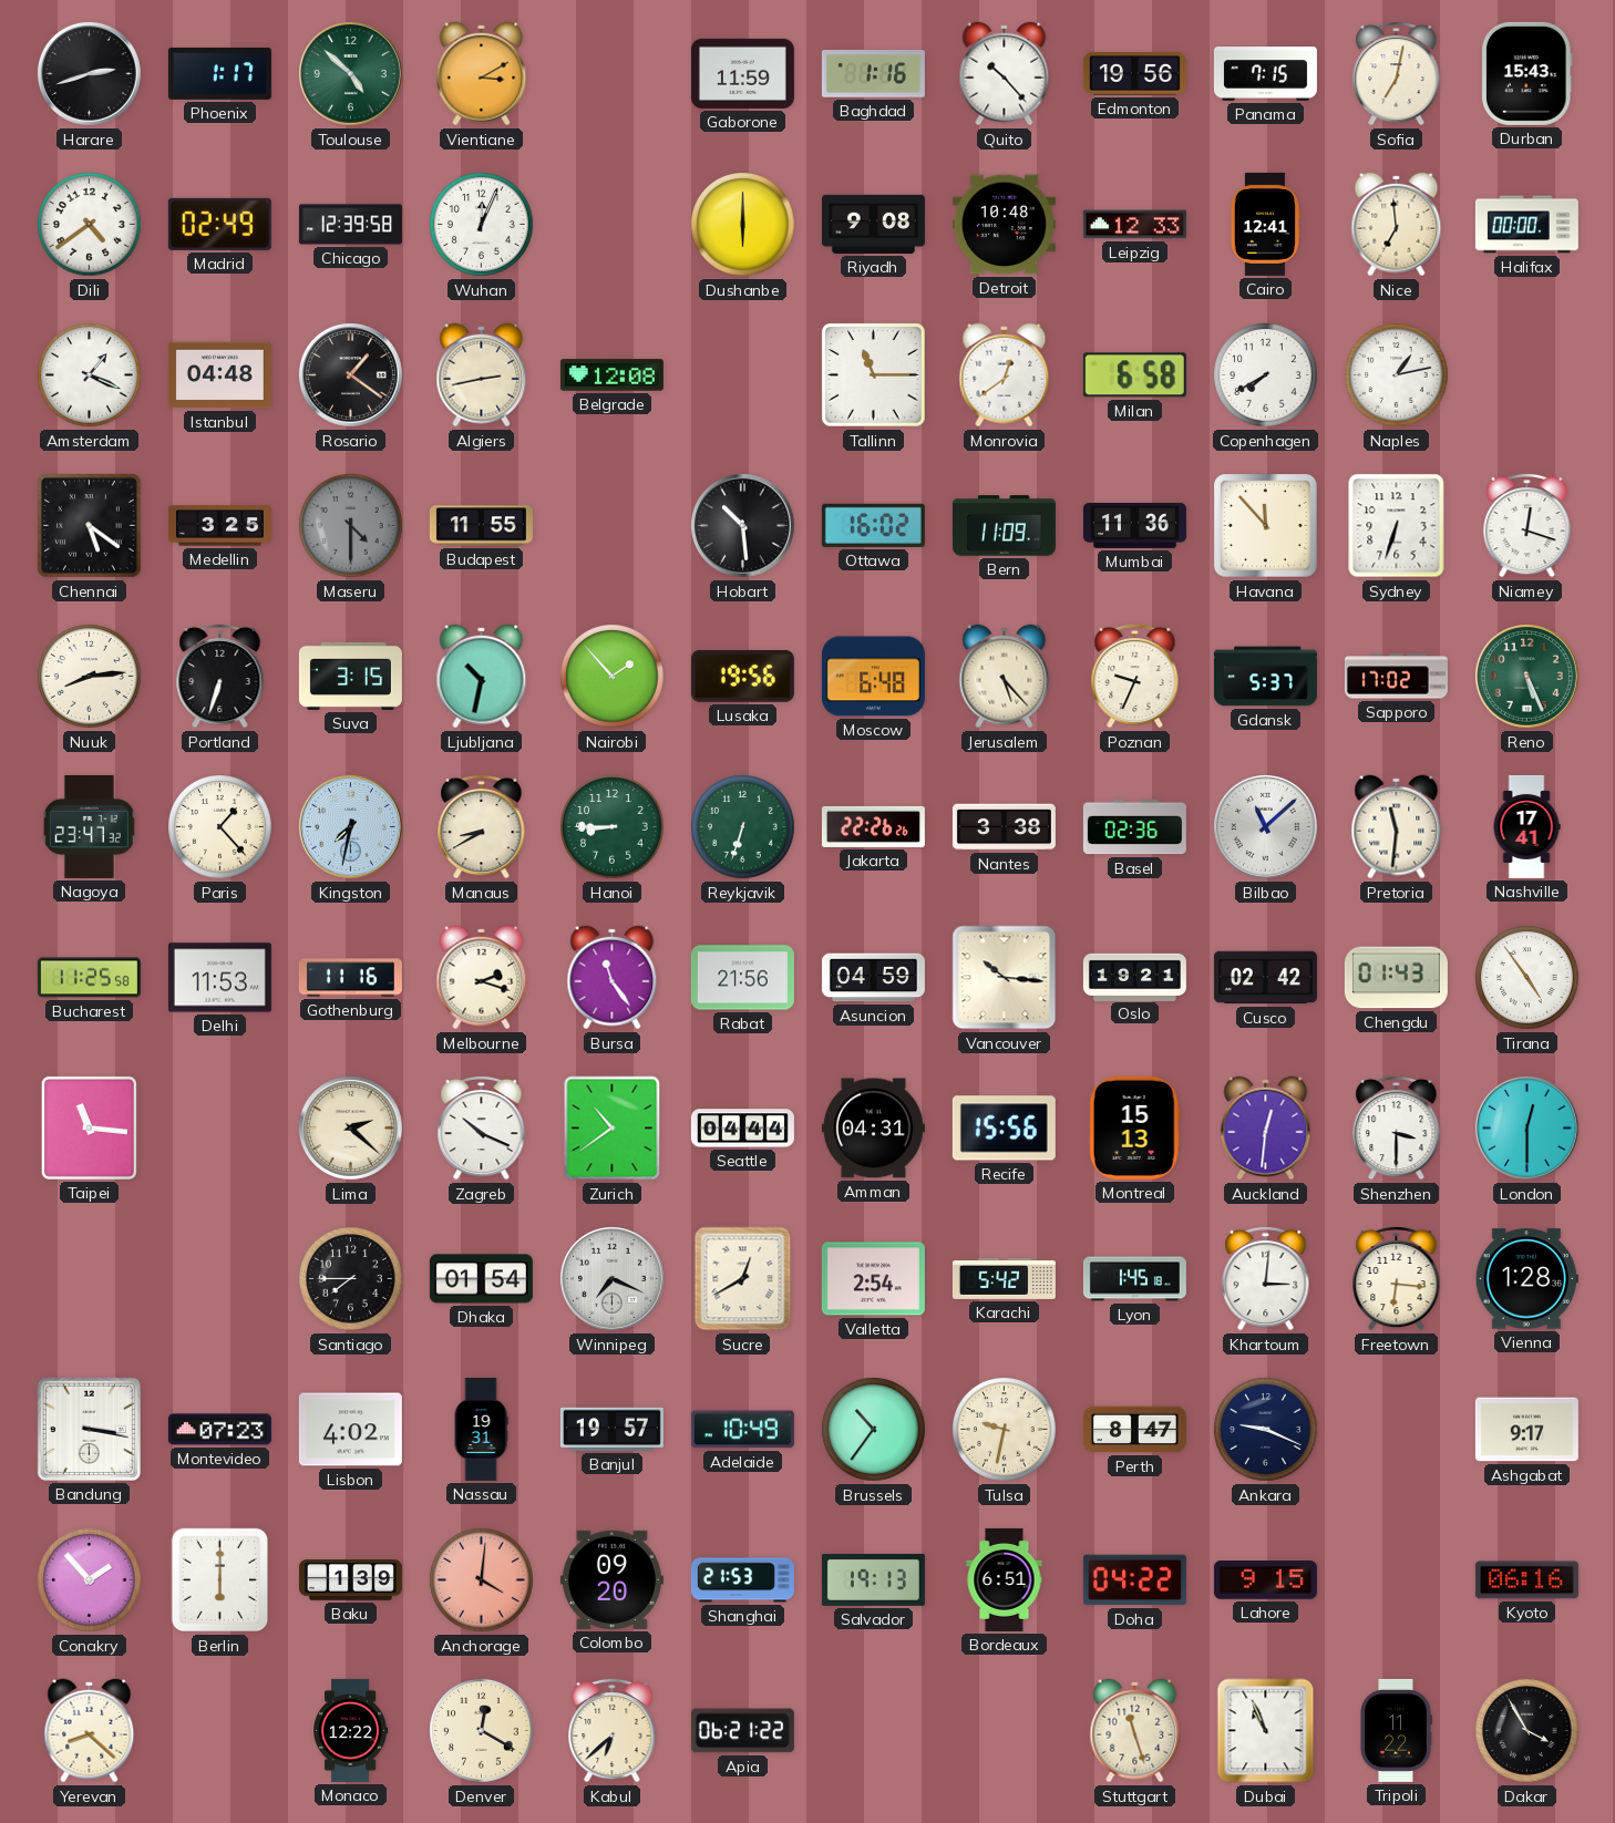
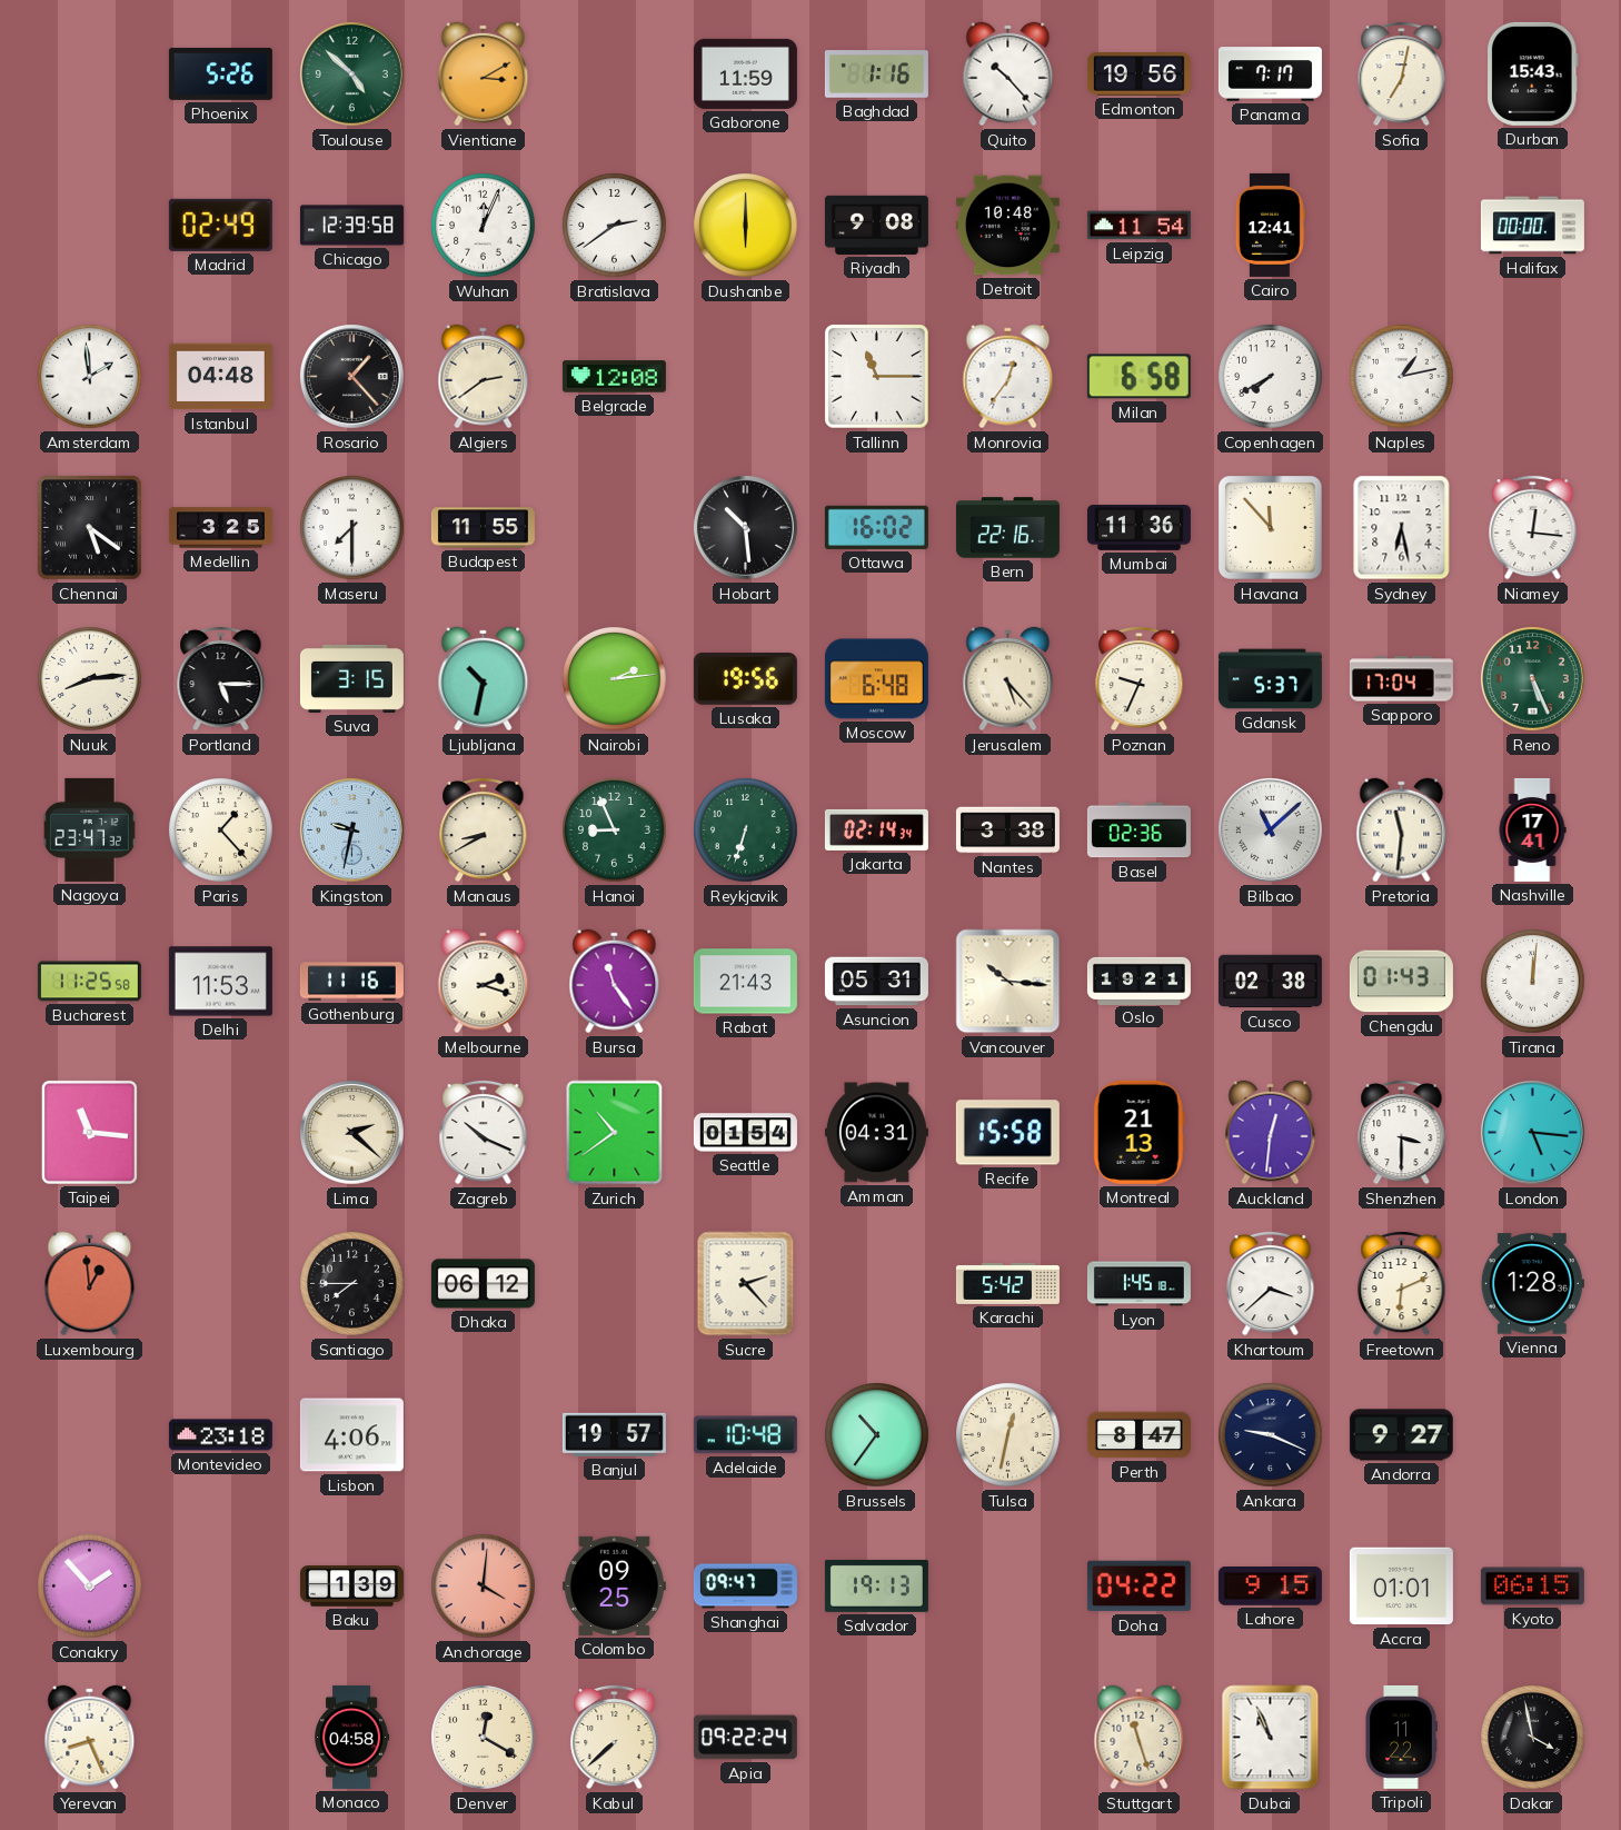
Harare: 2:42 -> none
Phoenix: 1:17 -> 5:26
Panama: 7:15 -> 7:17
Dili: 4:39 -> none
Bratislava: none -> 2:39
Leipzig: 12:33 -> 11:54
Nice: 6:59 -> none
Amsterdam: 1:19 -> 1:59
Rosario: 1:21 -> 1:23
Algiers: 2:43 -> 2:39
Monrovia: 12:39 -> 12:36
Maseru: 4:30 -> 7:30
Maseru dial: grey -> white
Bern: 11:09 -> 22:16
Sydney: 6:33 -> 6:28
Niamey: 12:18 -> 12:16
Portland: 6:33 -> 5:15
Nairobi: 1:53 -> 2:14
Sapporo: 17:02 -> 17:04
Kingston: 7:32 -> 9:32
Hanoi: 8:45 -> 8:56
Jakarta: 22:26 -> 02:14
Rabat: 21:56 -> 21:43
Asuncion: 04:59 -> 05:31
Cusco: 02:42 -> 02:38
Tirana: 4:54 -> 12:01
Seattle: 04:44 -> 01:54
Recife: 15:56 -> 15:58
Montreal: 15:13 -> 21:13
London: 12:30 -> 5:16
Luxembourg: none -> 12:59
Dhaka: 01:54 -> 06:12
Winnipeg: 7:19 -> none
Sucre: 12:40 -> 2:23
Valletta: 2:54 -> none
Khartoum: 3:01 -> 3:38
Freetown: 6:16 -> 6:11
Bandung: 3:17 -> none
Montevideo: 07:23 -> 23:18
Lisbon: 4:02 -> 4:06
Nassau: 19:31 -> none
Adelaide: 10:49 -> 10:48
Tulsa: 9:32 -> 12:32
Andorra: none -> 9:27
Ashgabat: 9:17 -> none
Berlin: 6:00 -> none
Colombo: 09:20 -> 09:25
Shanghai: 21:53 -> 09:47
Bordeaux: 6:51 -> none
Accra: none -> 01:01
Kyoto: 06:16 -> 06:15
Yerevan: 8:22 -> 8:26
Monaco: 12:22 -> 04:58
Kabul: 6:38 -> 7:38
Apia: 06:21 -> 09:22
Dakar: 3:55 -> 3:58
